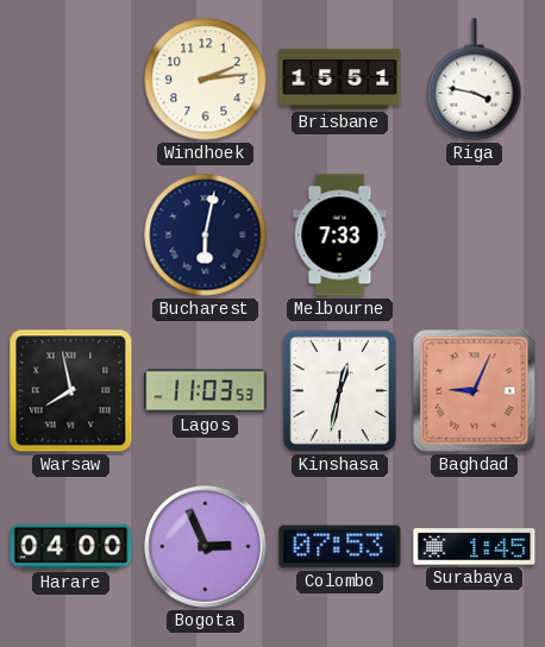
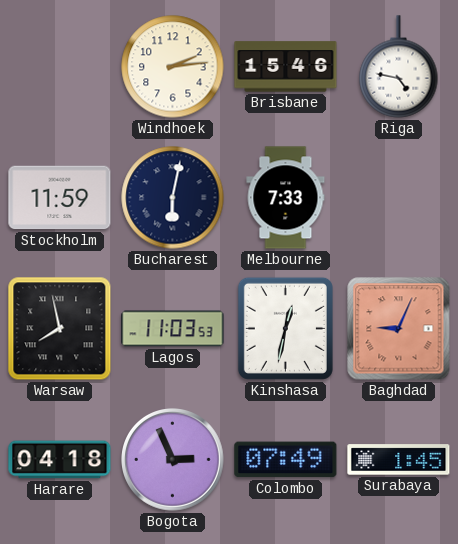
Brisbane: 15:51 -> 15:46
Riga: 3:47 -> 4:47
Stockholm: none -> 11:59
Harare: 04:00 -> 04:18
Colombo: 07:53 -> 07:49
